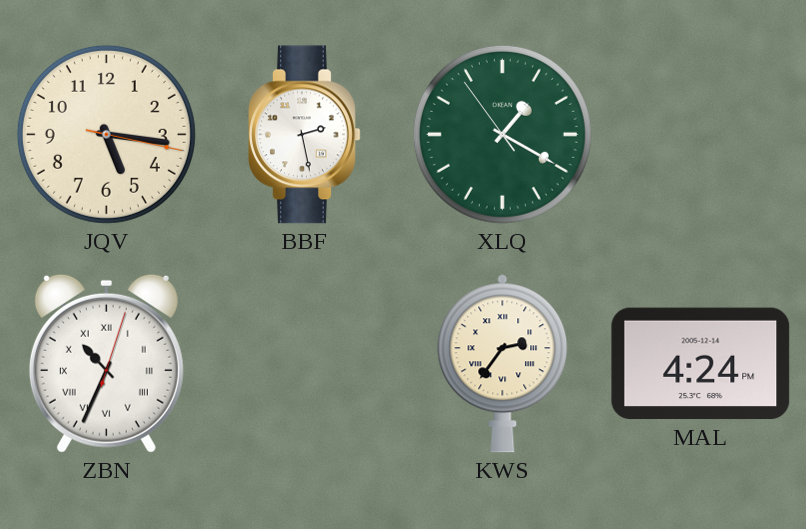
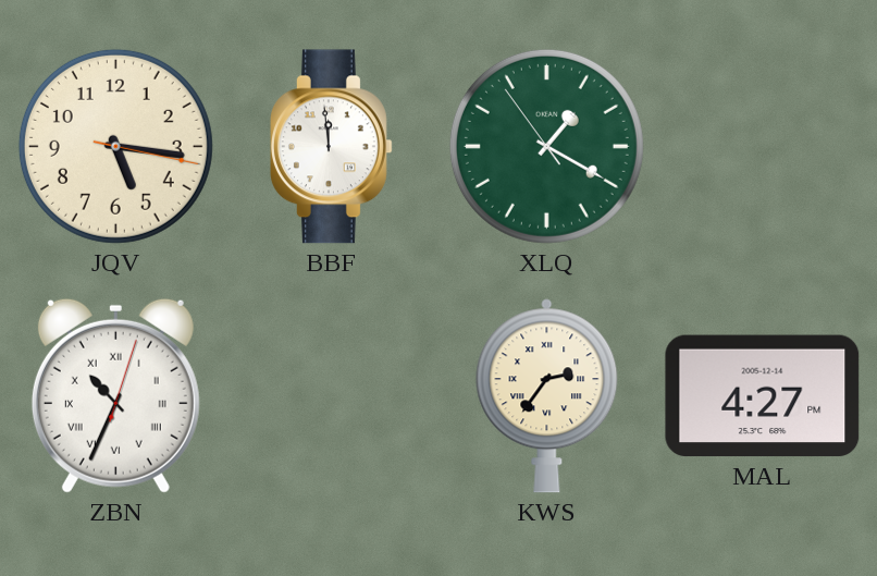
BBF: 2:28 -> 11:59
MAL: 4:24 -> 4:27
